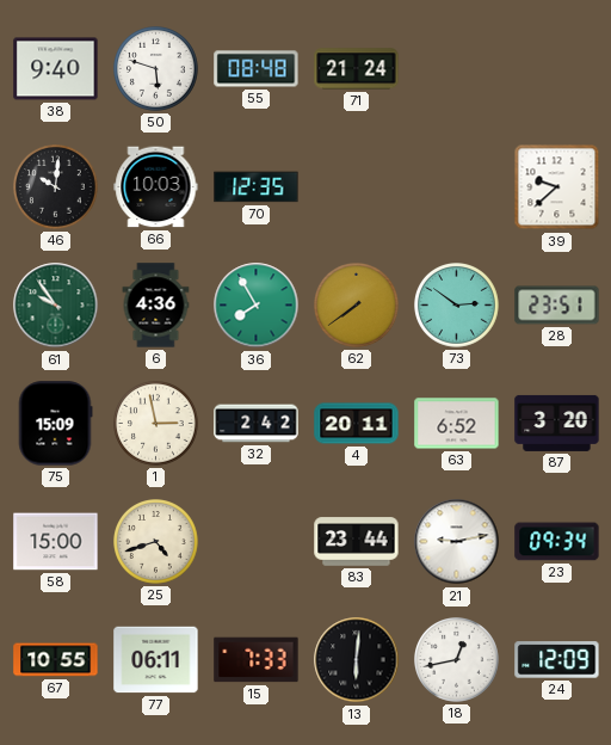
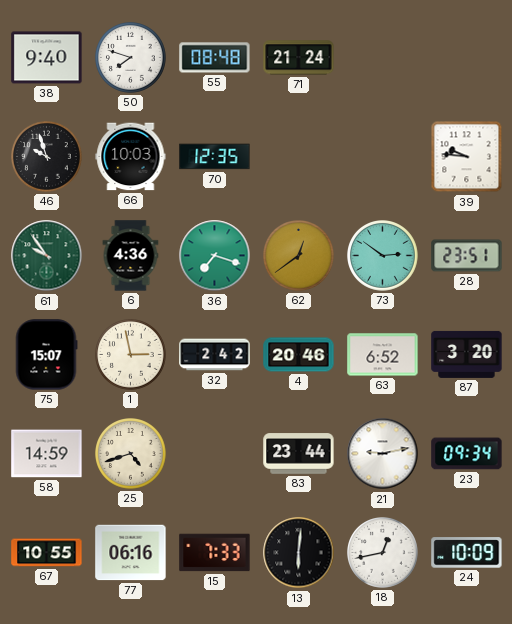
50: 5:48 -> 7:48
46: 10:01 -> 9:57
39: 9:38 -> 9:46
36: 7:55 -> 7:18
62: 7:39 -> 12:39
75: 15:09 -> 15:07
4: 20:11 -> 20:46
58: 15:00 -> 14:59
77: 06:11 -> 06:16
24: 12:09 -> 10:09
